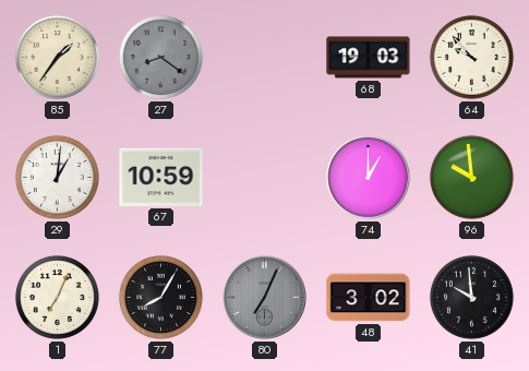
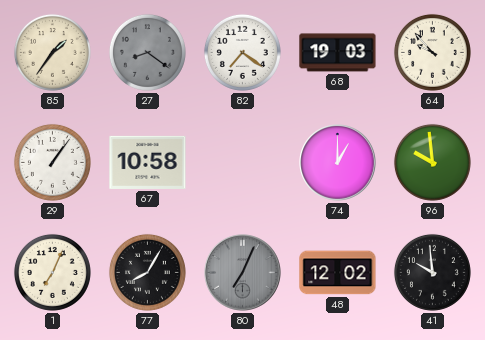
82: none -> 7:21
29: 1:01 -> 1:06
67: 10:59 -> 10:58
48: 3:02 -> 12:02
